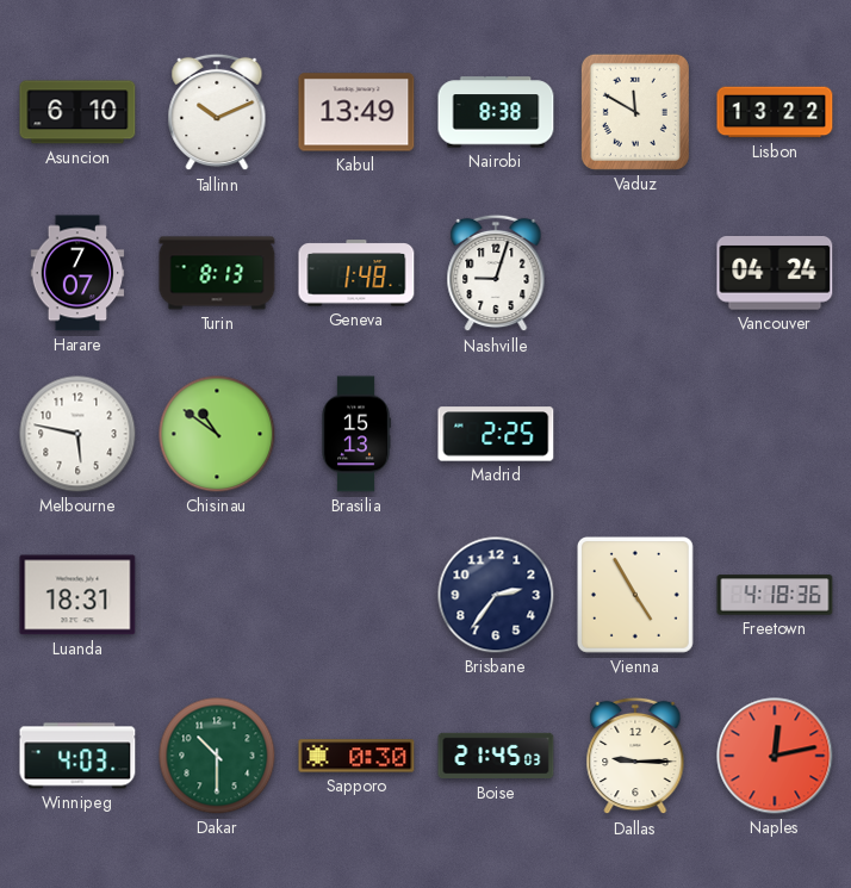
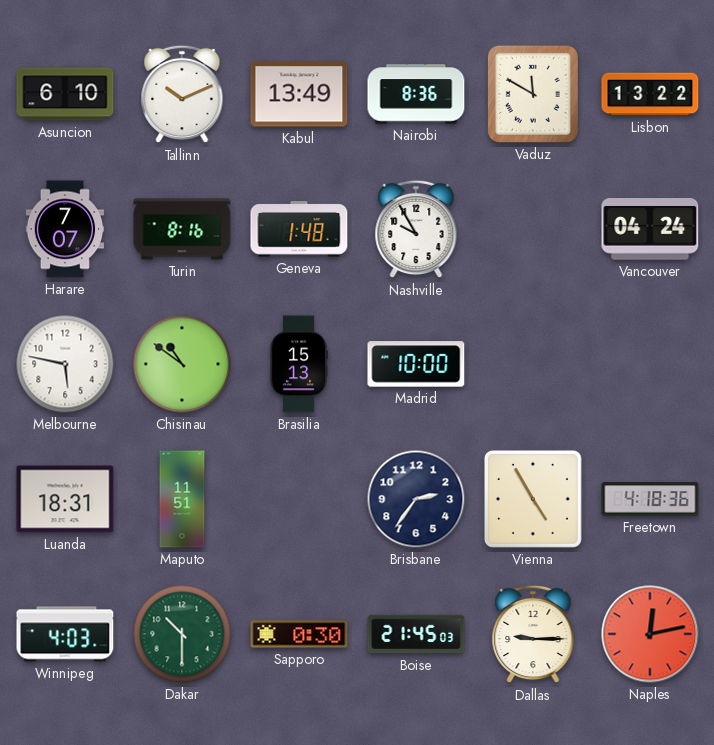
Nairobi: 8:38 -> 8:36
Turin: 8:13 -> 8:16
Nashville: 9:03 -> 9:55
Madrid: 2:25 -> 10:00
Maputo: none -> 11:51
